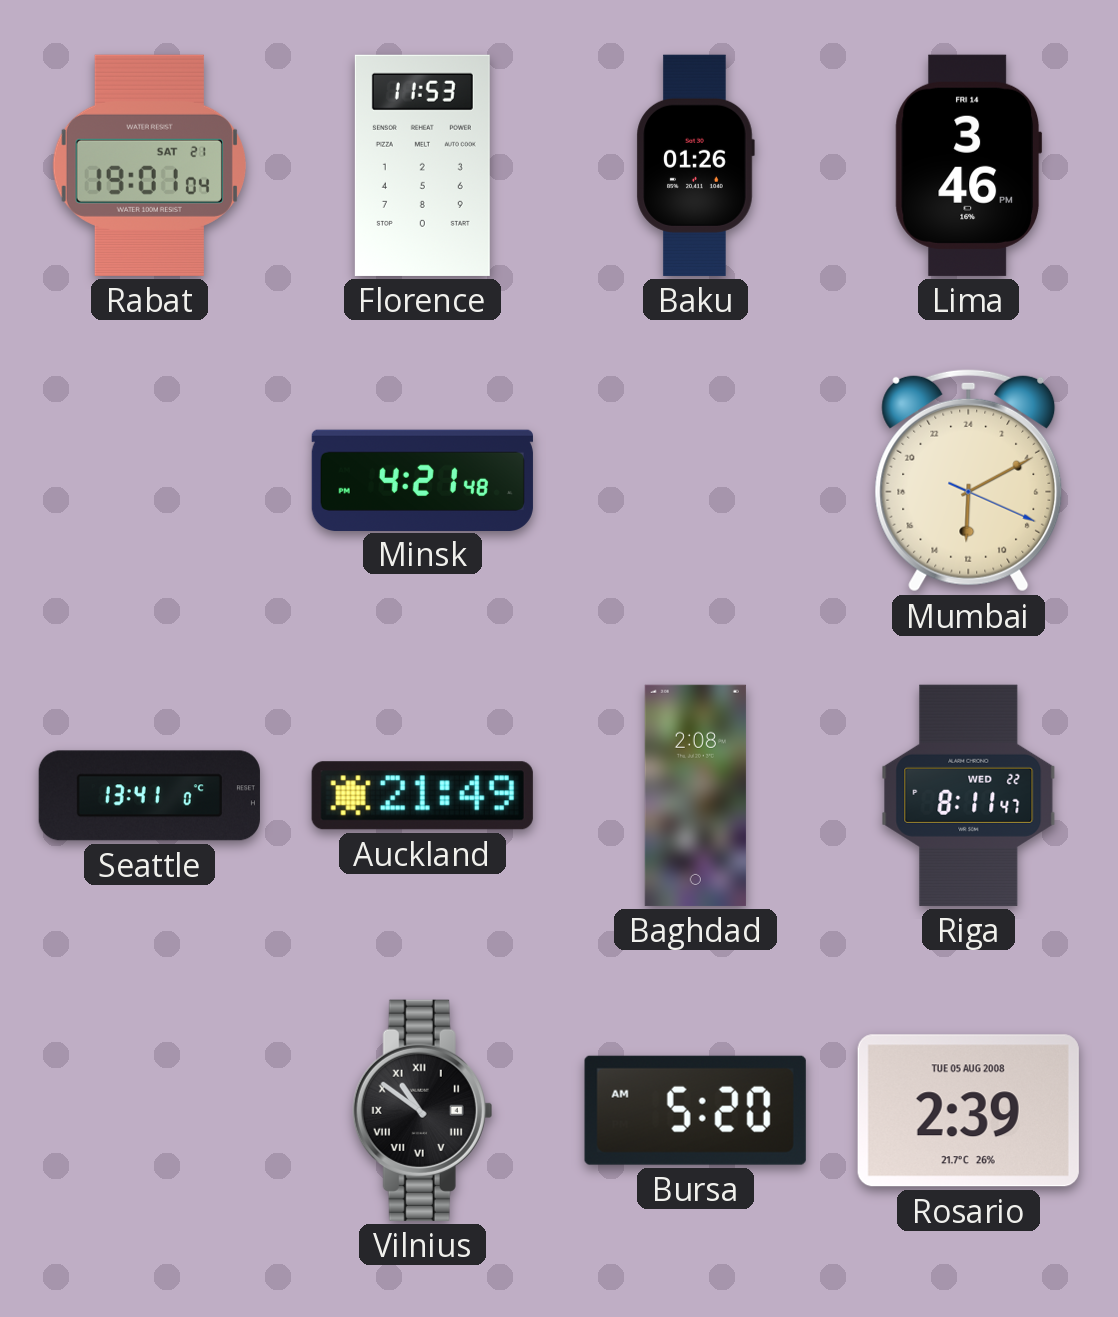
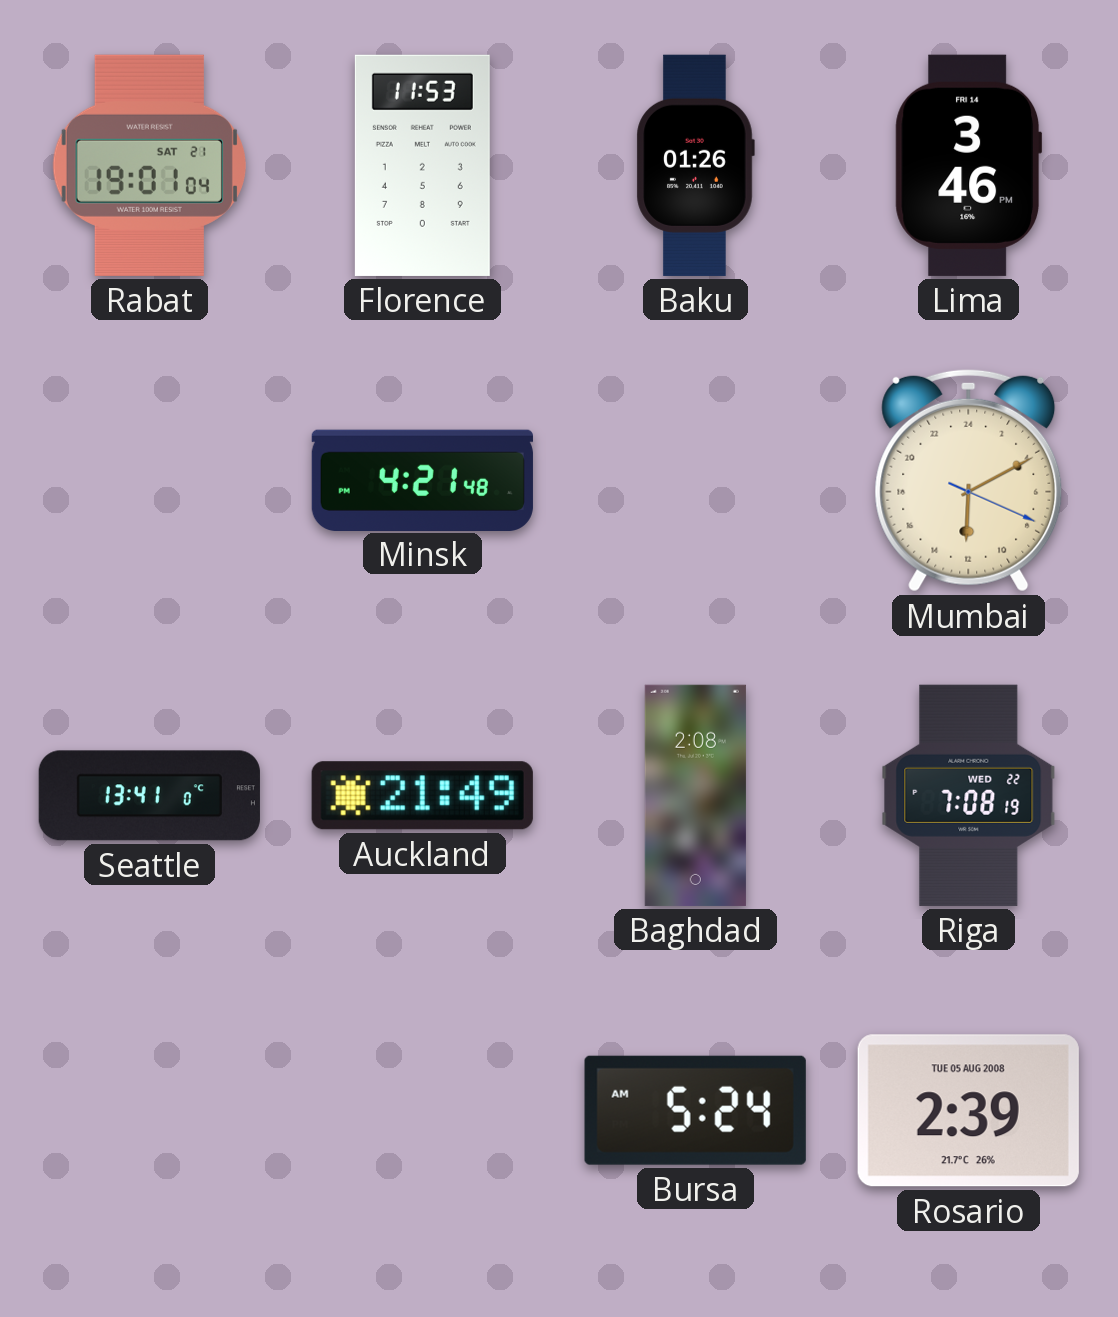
Riga: 8:11 -> 7:08
Vilnius: 10:51 -> none
Bursa: 5:20 -> 5:24
